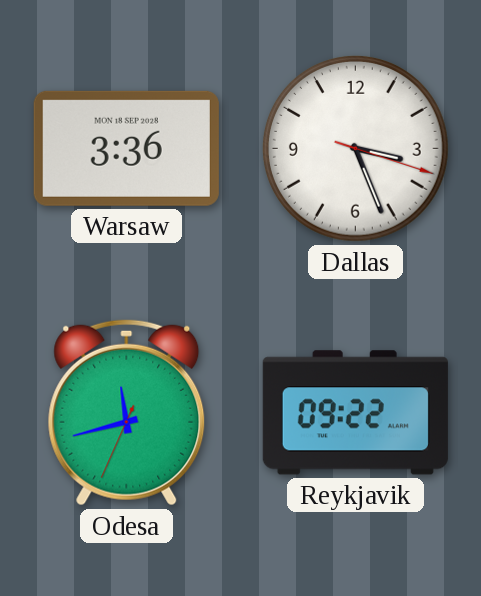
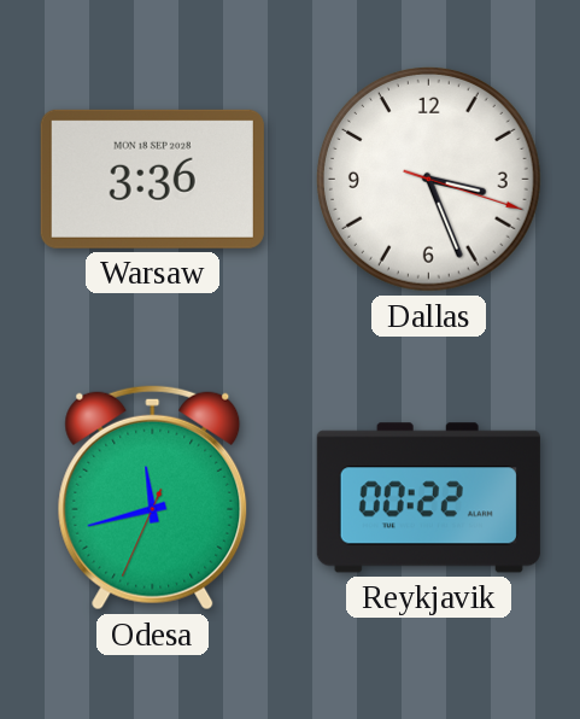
Reykjavik: 09:22 -> 00:22
